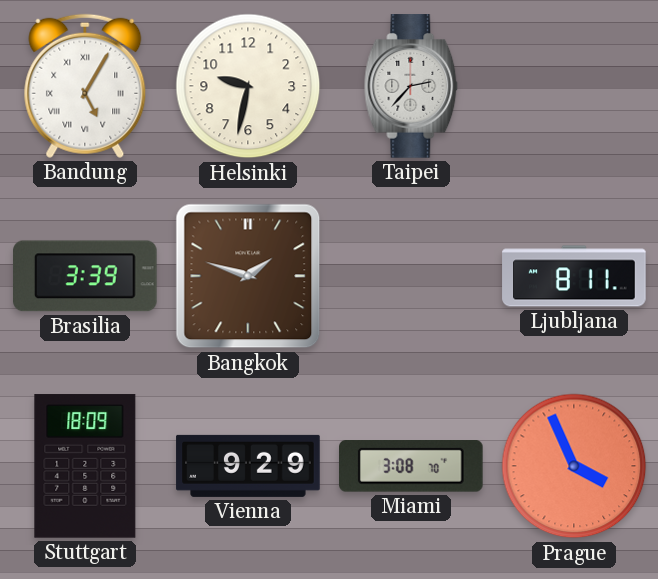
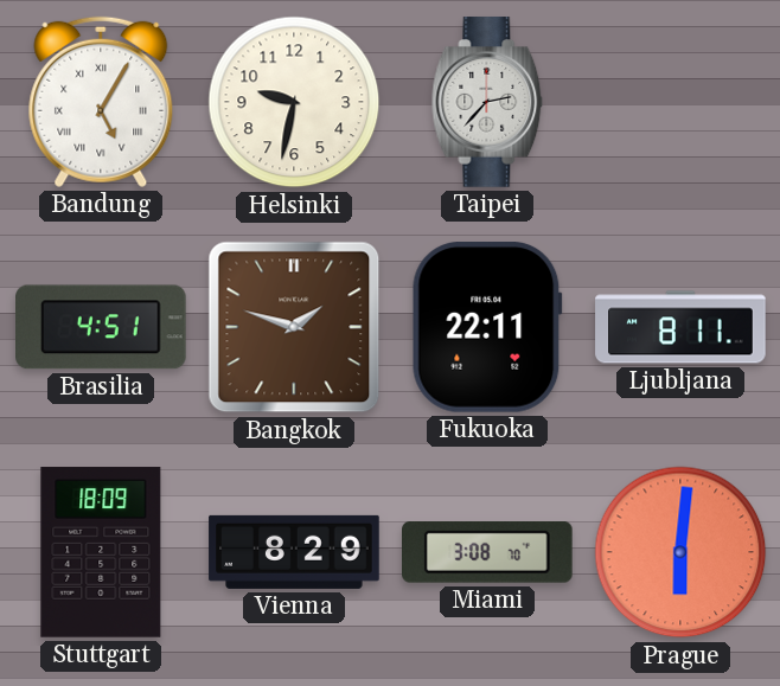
Brasilia: 3:39 -> 4:51
Fukuoka: none -> 22:11
Vienna: 9:29 -> 8:29
Prague: 3:56 -> 6:01
